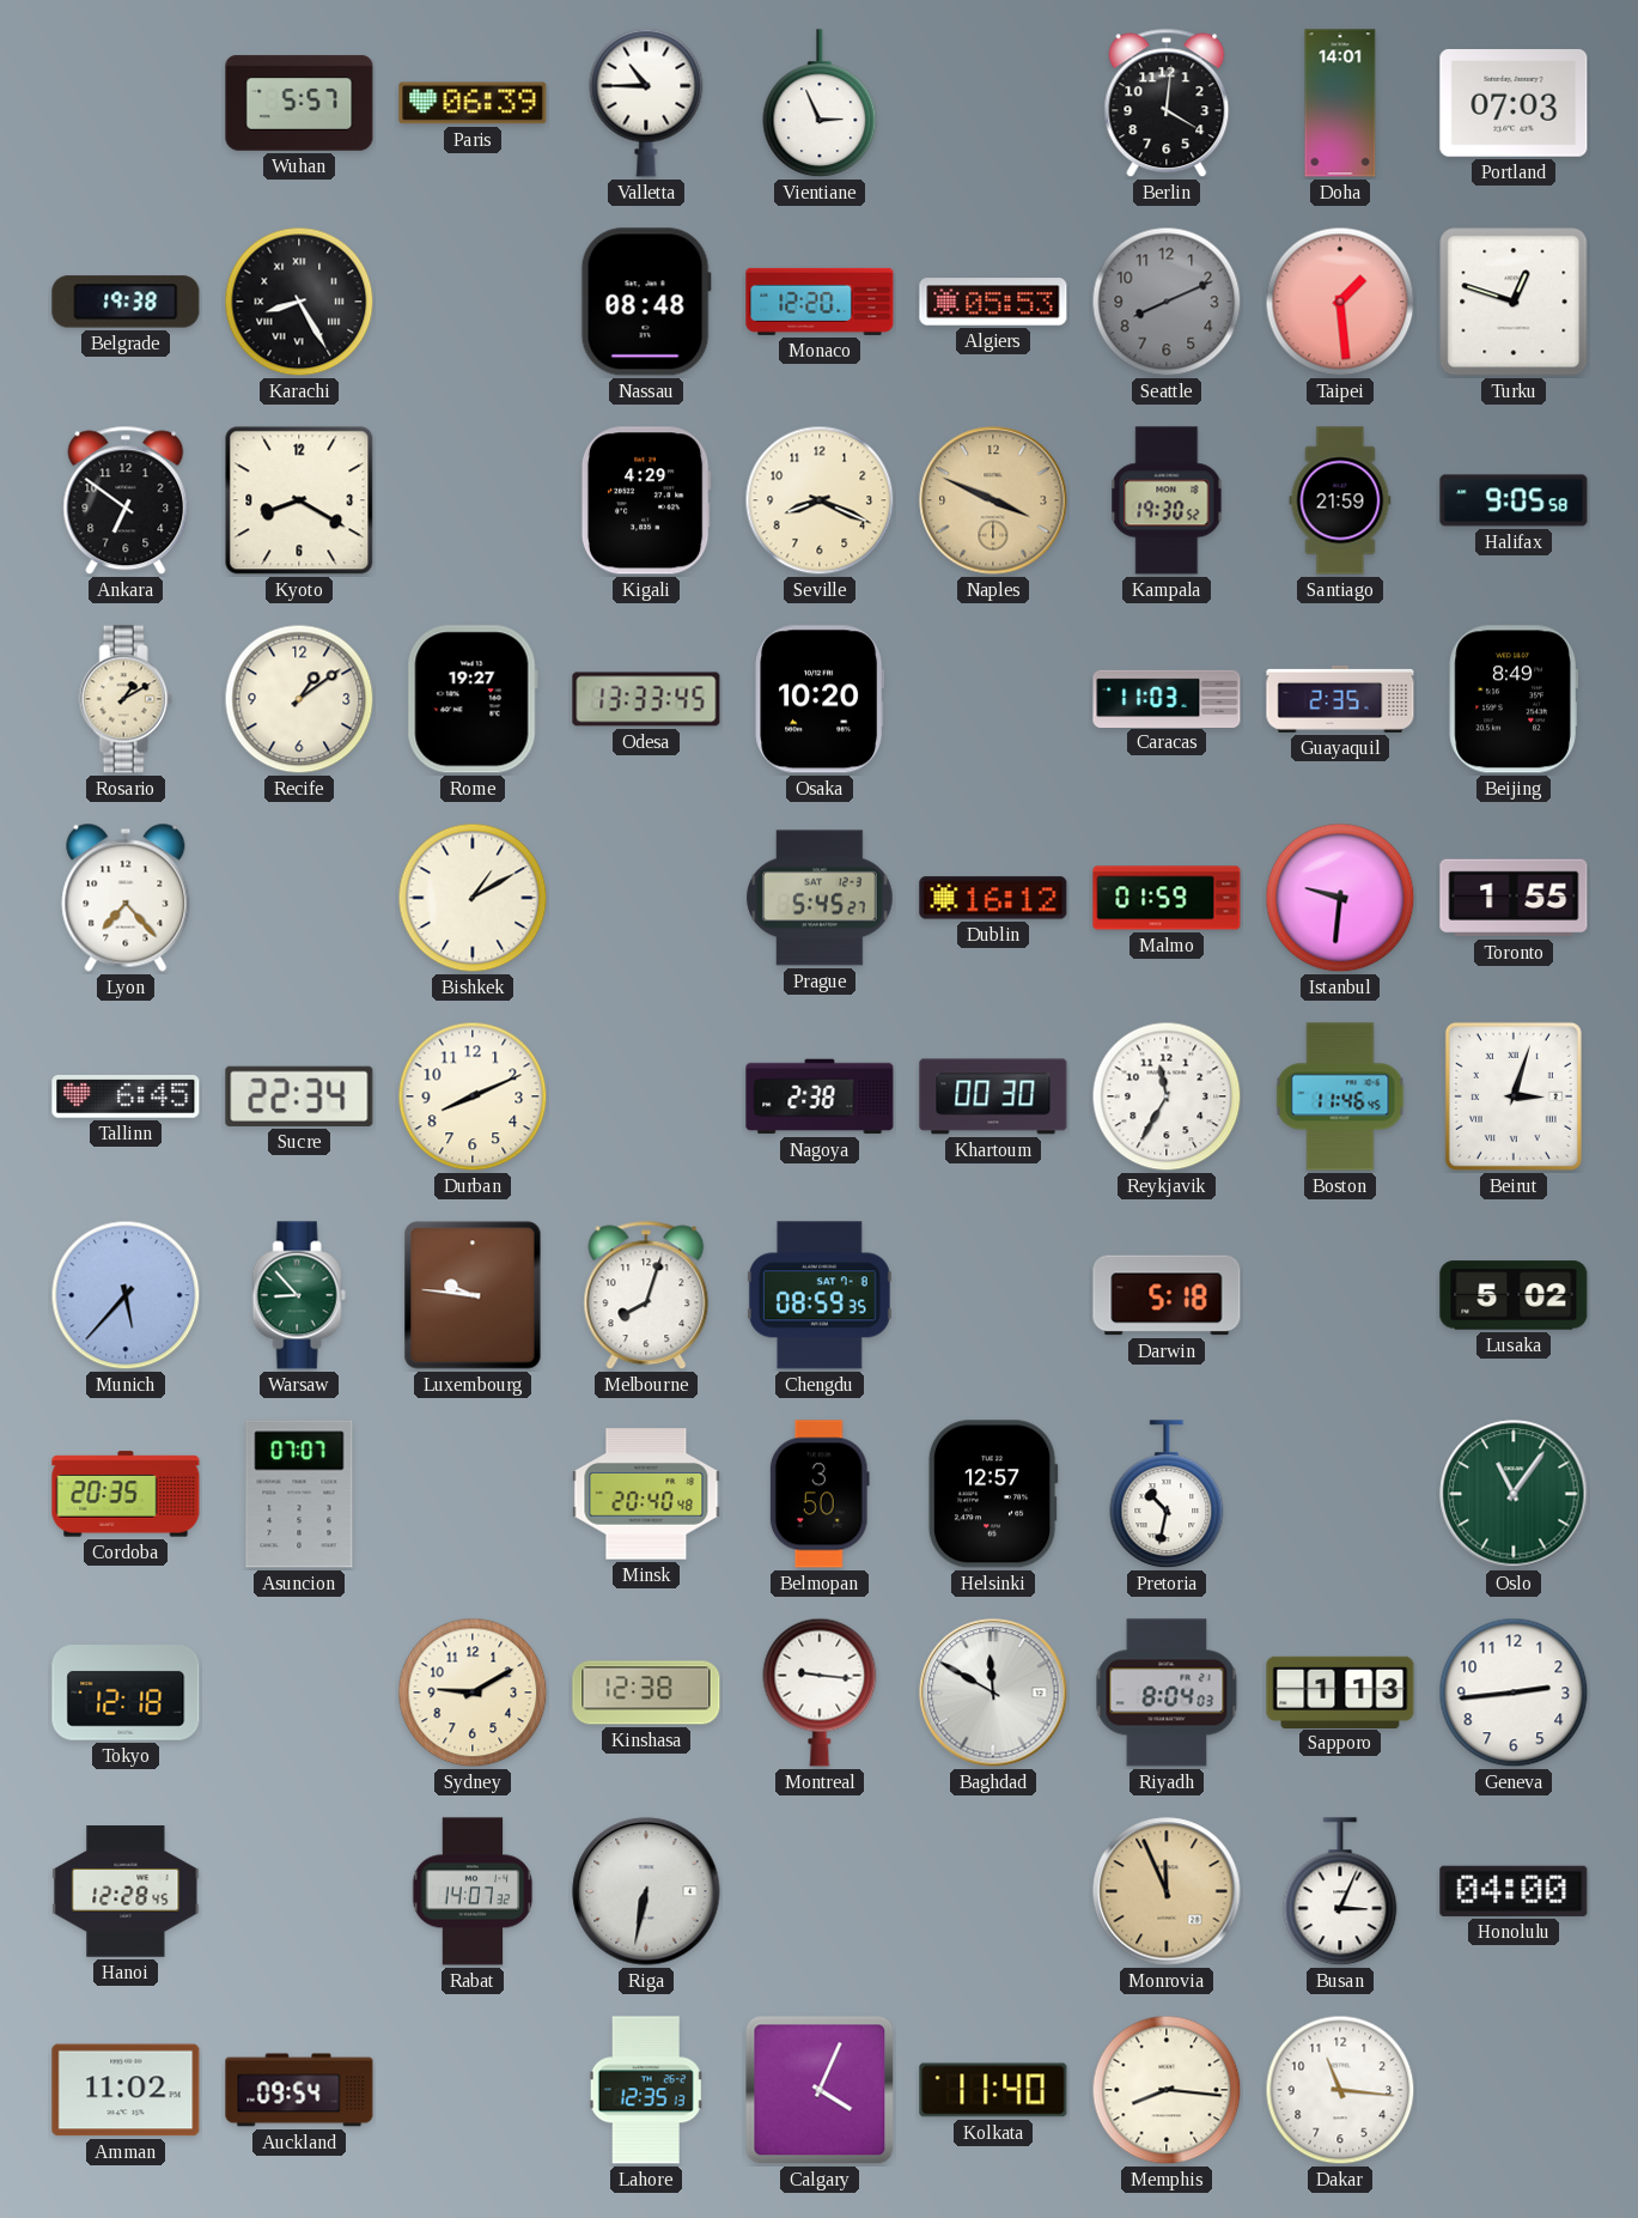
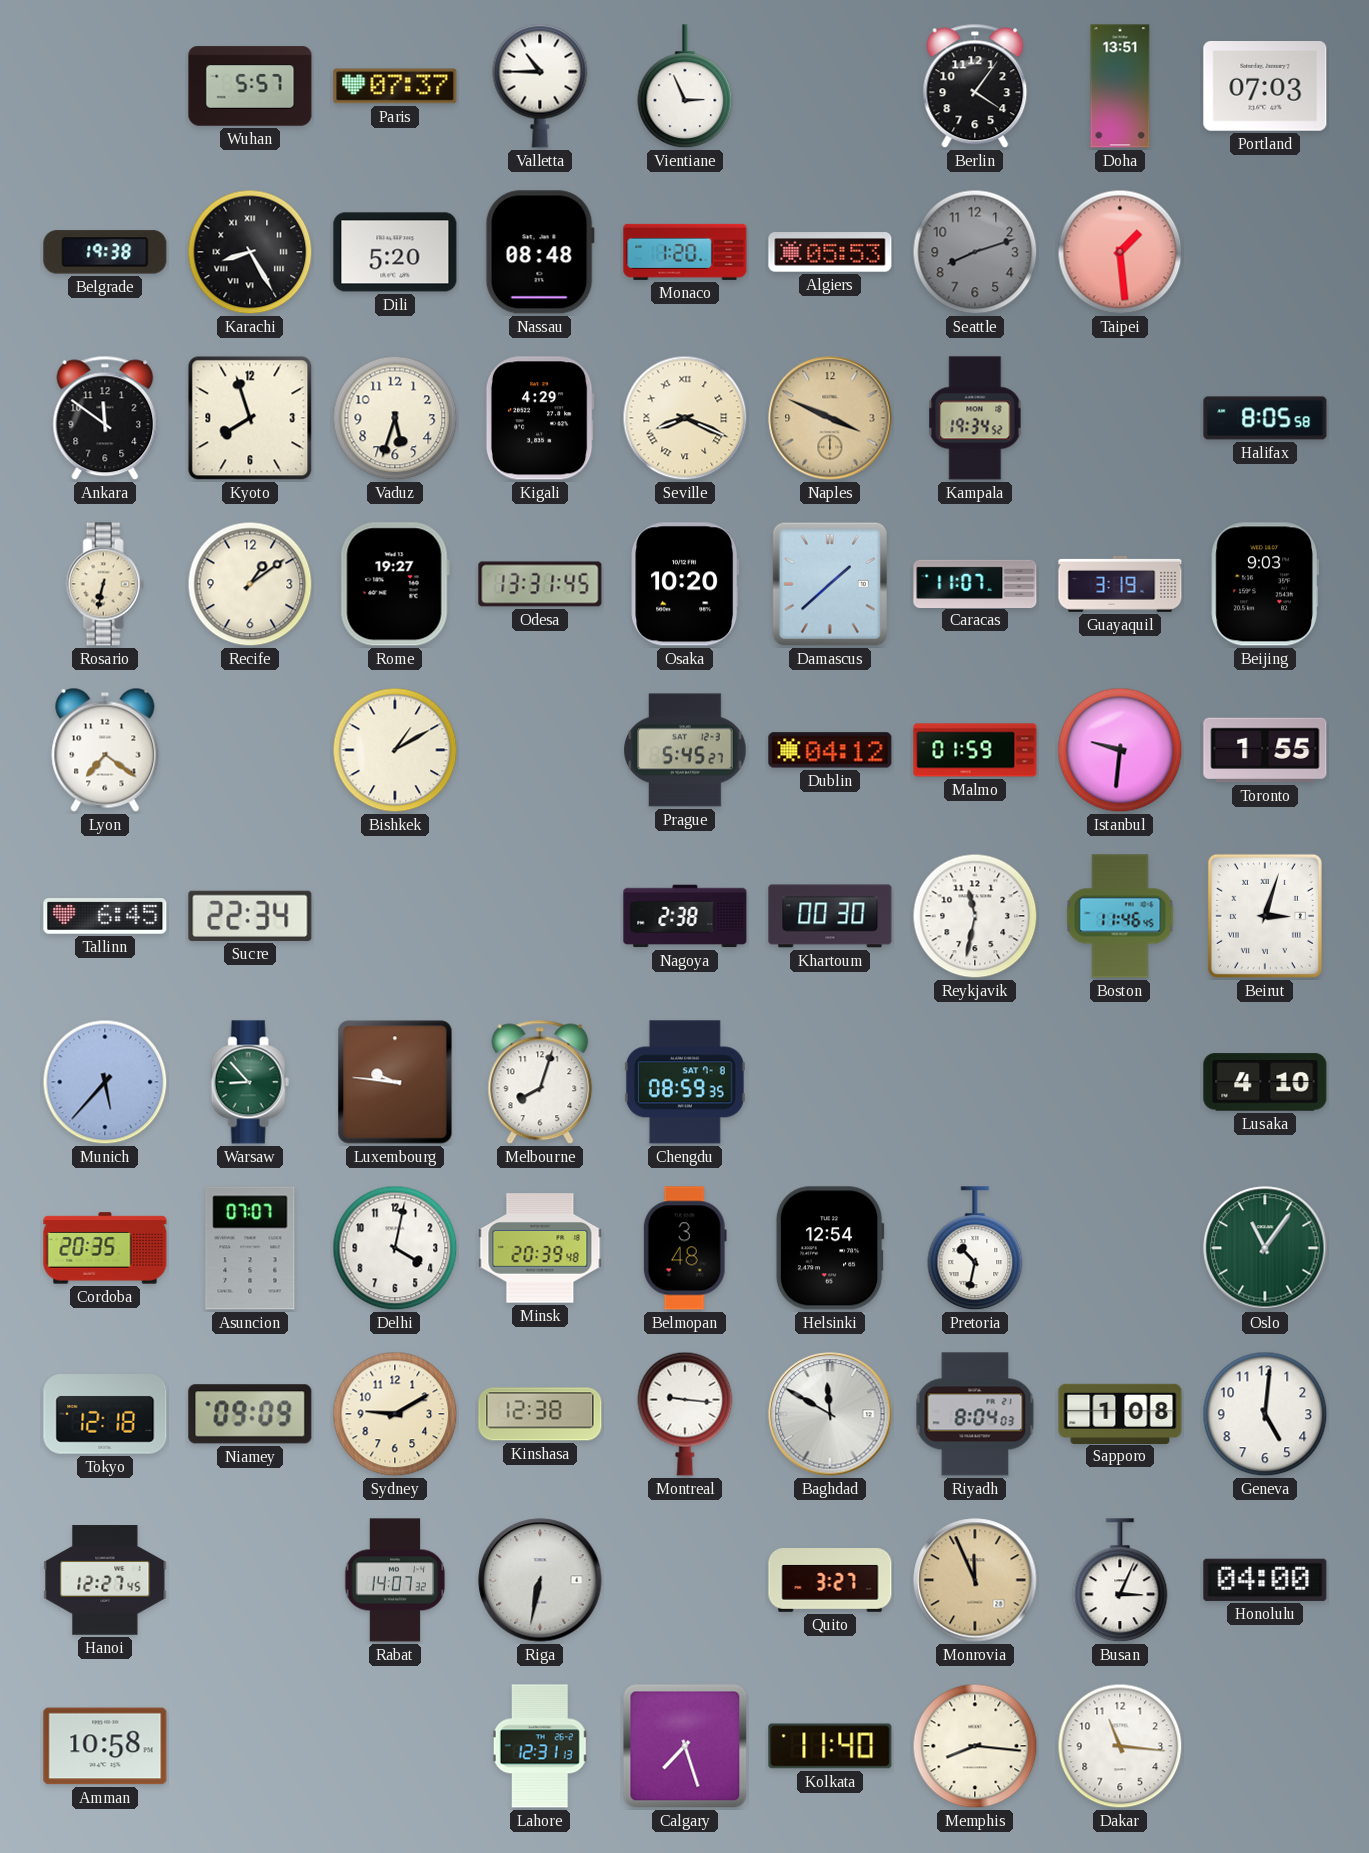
Paris: 06:39 -> 07:37
Berlin: 4:01 -> 4:06
Doha: 14:01 -> 13:51
Dili: none -> 5:20
Monaco: 12:20 -> 1:20
Seattle: 8:11 -> 8:12
Turku: 12:48 -> none
Ankara: 6:51 -> 11:51
Kyoto: 8:20 -> 7:57
Vaduz: none -> 5:33
Seville numerals: Arabic -> Roman
Kampala: 19:30 -> 19:34
Santiago: 21:59 -> none
Halifax: 9:05 -> 8:05
Rosario: 1:10 -> 6:32
Odesa: 13:33 -> 13:31
Damascus: none -> 1:38
Caracas: 11:03 -> 11:07
Guayaquil: 2:35 -> 3:19
Beijing: 8:49 -> 9:03
Lyon: 7:23 -> 7:21
Dublin: 16:12 -> 04:12
Durban: 8:11 -> none
Reykjavik: 11:35 -> 11:32
Darwin: 5:18 -> none
Lusaka: 5:02 -> 4:10
Delhi: none -> 4:02
Minsk: 20:40 -> 20:39
Belmopan: 3:50 -> 3:48
Helsinki: 12:57 -> 12:54
Niamey: none -> 09:09
Sapporo: 1:13 -> 1:08
Geneva: 2:44 -> 5:01
Hanoi: 12:28 -> 12:27
Quito: none -> 3:27
Amman: 11:02 -> 10:58
Auckland: 09:54 -> none
Lahore: 12:35 -> 12:31
Calgary: 4:04 -> 7:27
